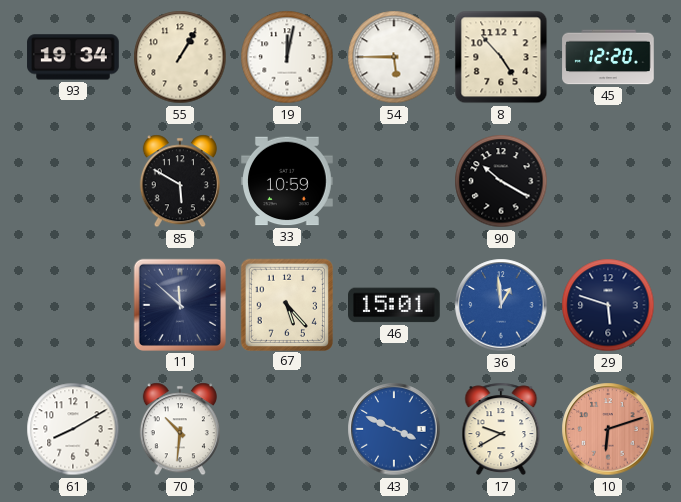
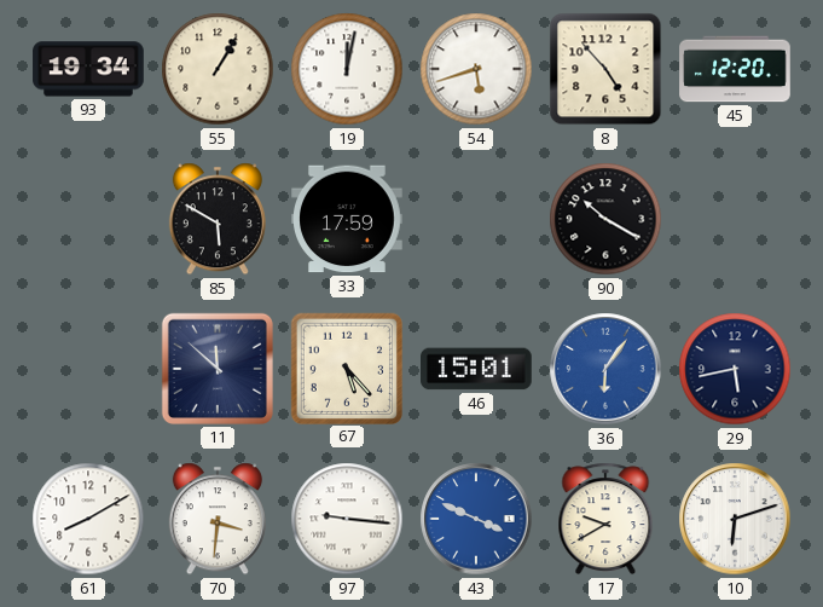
54: 5:45 -> 5:42
33: 10:59 -> 17:59
36: 12:59 -> 6:06
29: 5:48 -> 5:43
70: 10:31 -> 3:31
97: none -> 9:16
10 dial: salmon -> white
